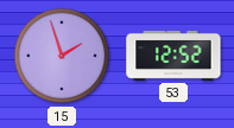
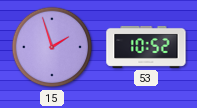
53: 12:52 -> 10:52
